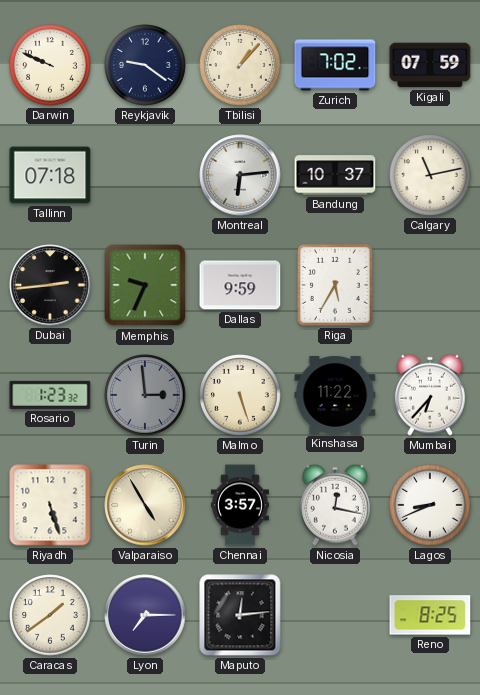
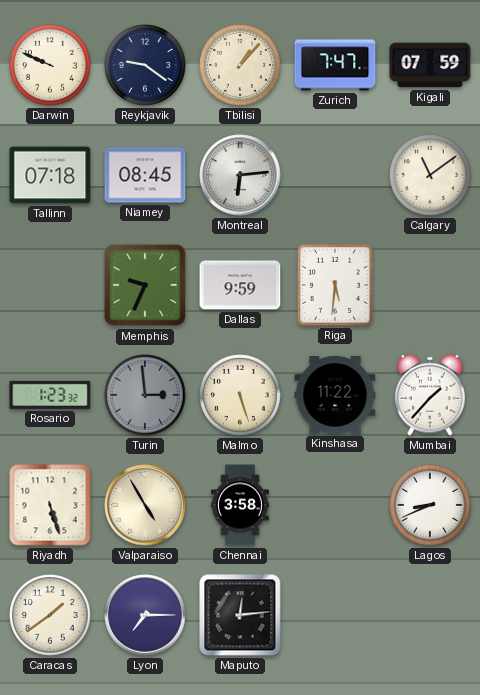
Zurich: 7:02 -> 7:47
Niamey: none -> 08:45
Bandung: 10:37 -> none
Calgary: 11:13 -> 11:09
Dubai: 2:44 -> none
Riga: 5:35 -> 5:31
Mumbai: 6:37 -> 1:37
Chennai: 3:57 -> 3:58
Nicosia: 12:17 -> none
Reno: 8:25 -> none
